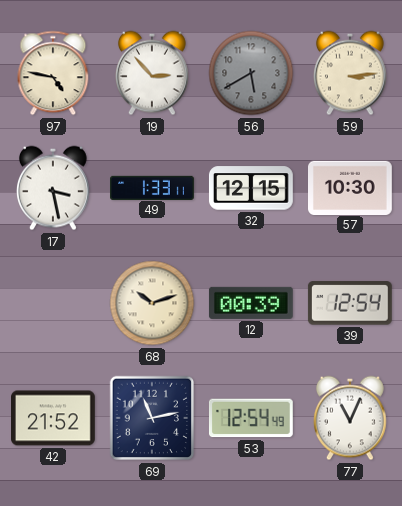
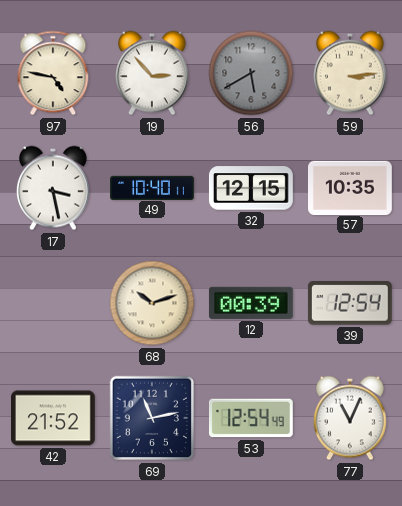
49: 1:33 -> 10:40
57: 10:30 -> 10:35
